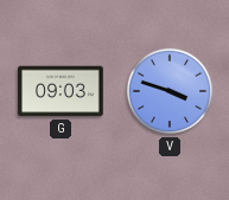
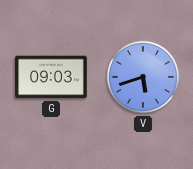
V: 3:48 -> 5:42
